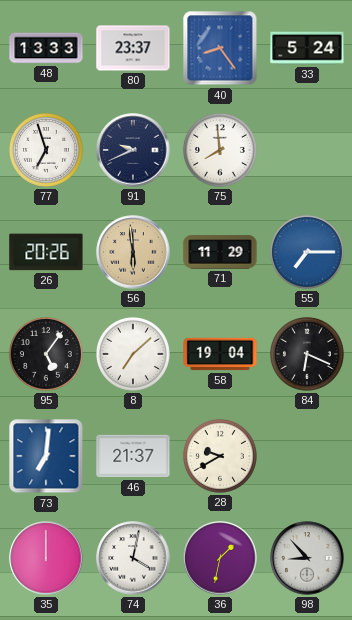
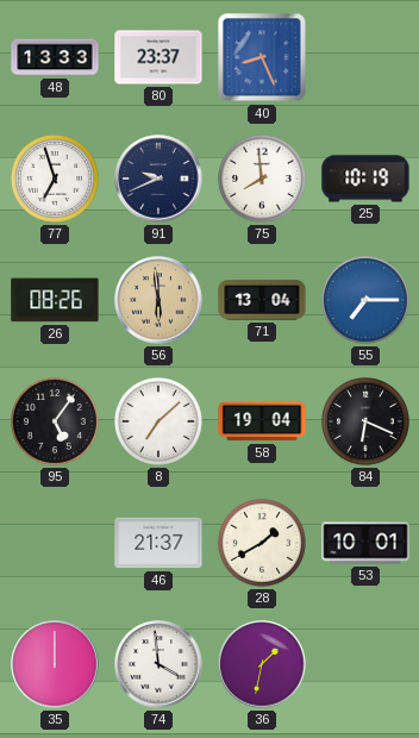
40: 8:24 -> 8:26
33: 5:24 -> none
25: none -> 10:19
26: 20:26 -> 08:26
71: 11:29 -> 13:04
73: 7:01 -> none
28: 9:40 -> 1:40
53: none -> 10:01
74: 4:02 -> 3:59
98: 8:53 -> none
